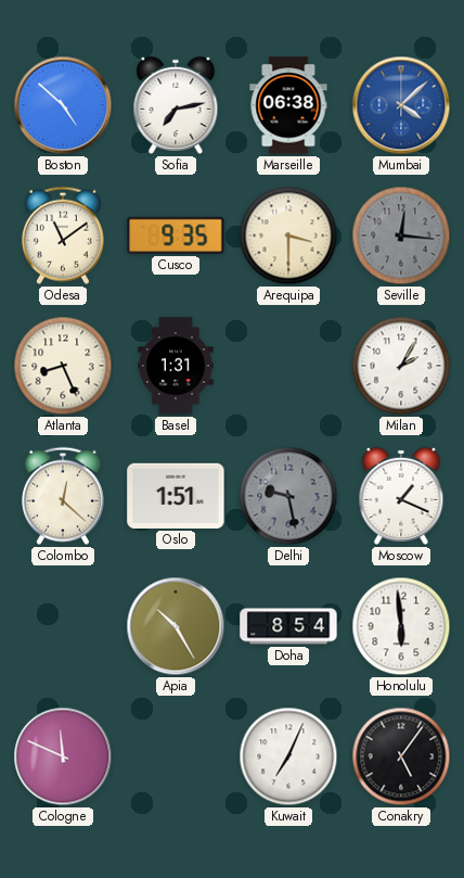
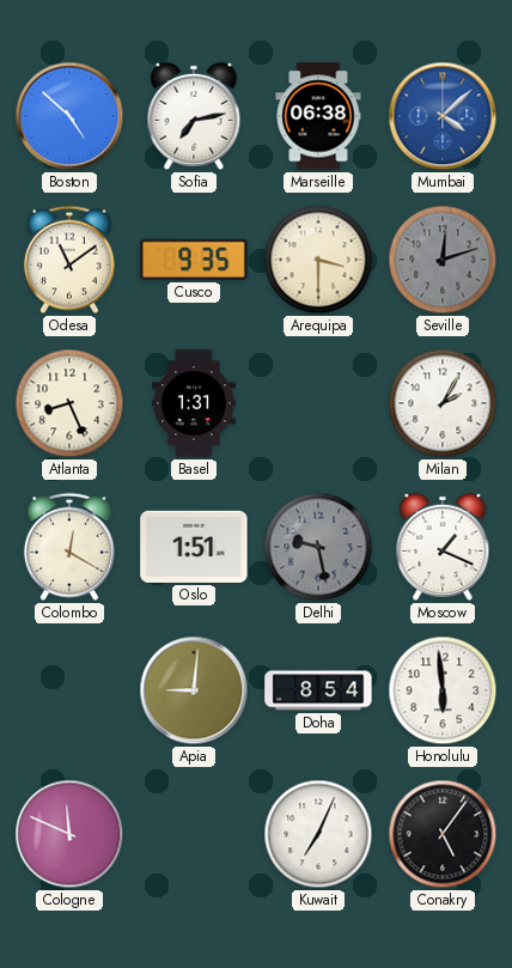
Seville: 12:16 -> 12:12
Colombo: 12:22 -> 12:20
Apia: 10:25 -> 9:01
